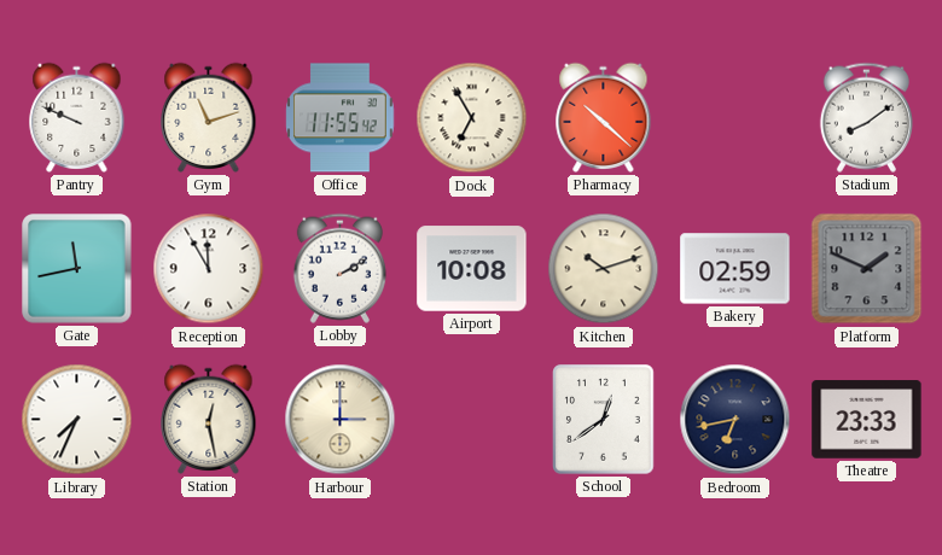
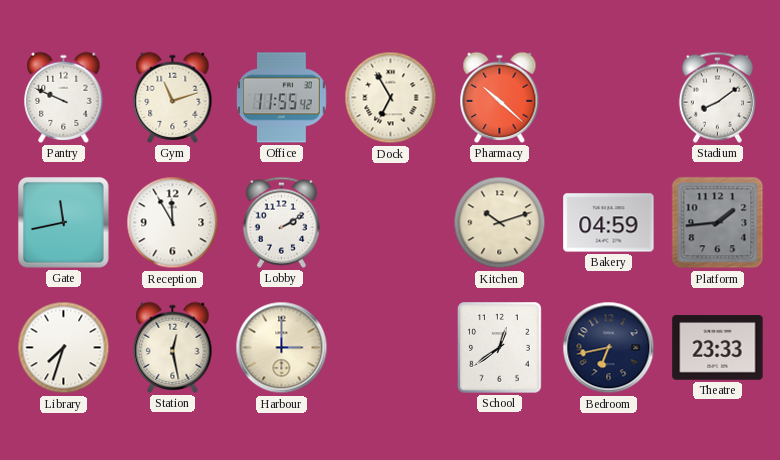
Airport: 10:08 -> none
Bakery: 02:59 -> 04:59
Platform: 1:49 -> 1:44
Library: 7:34 -> 7:33
